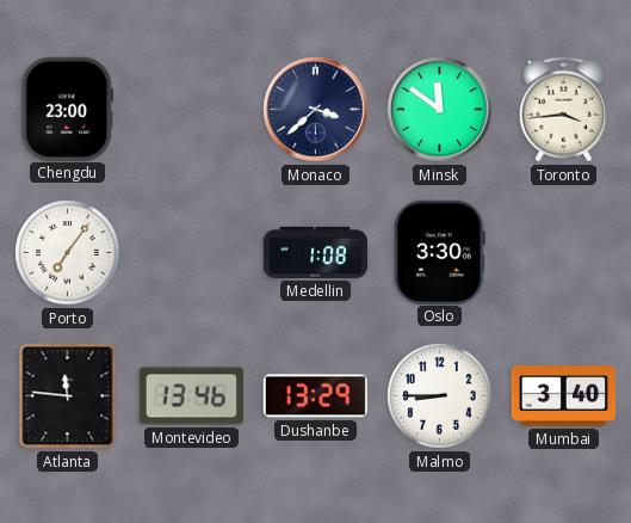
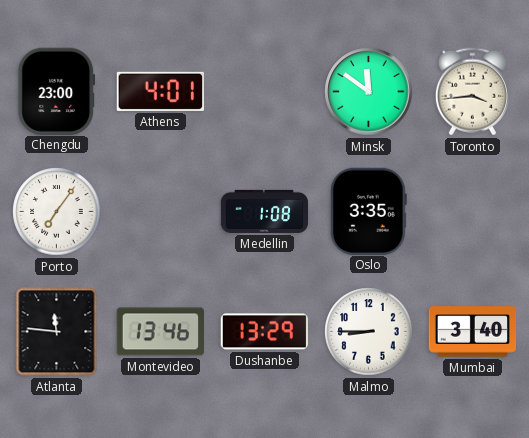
Athens: none -> 4:01
Monaco: 3:38 -> none
Oslo: 3:30 -> 3:35
